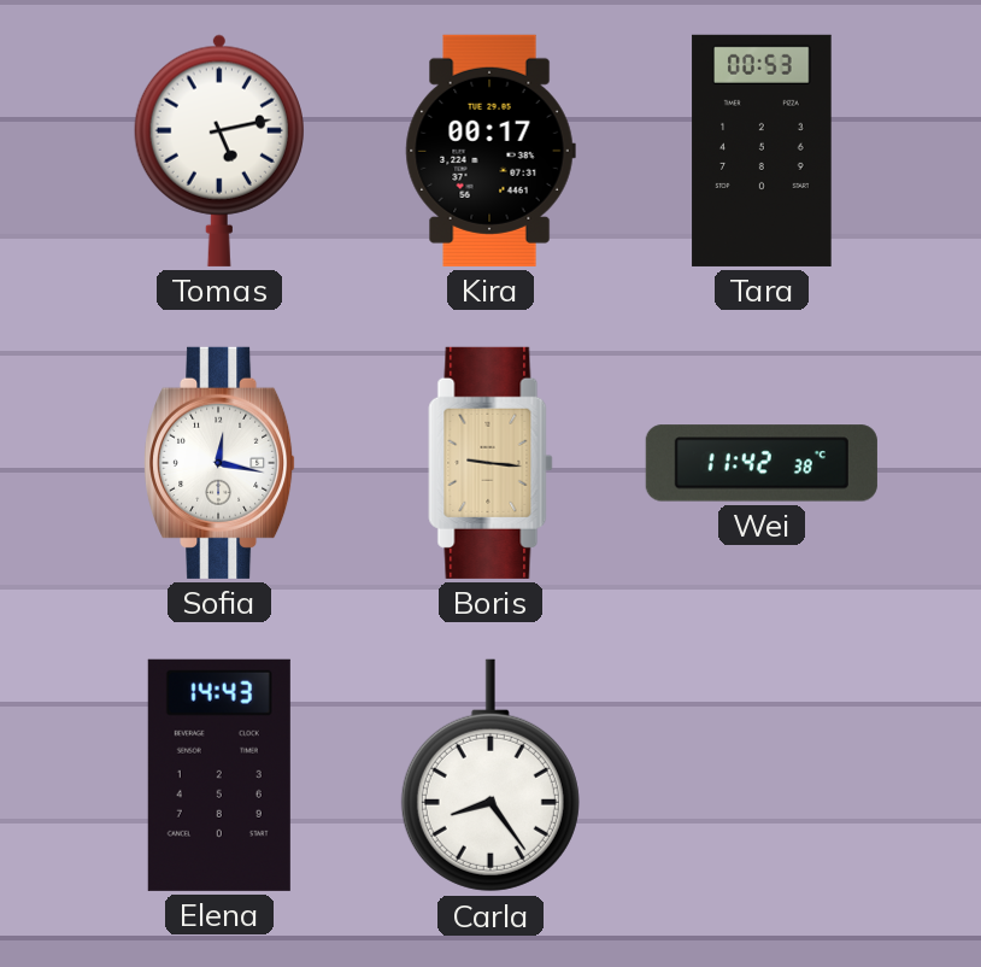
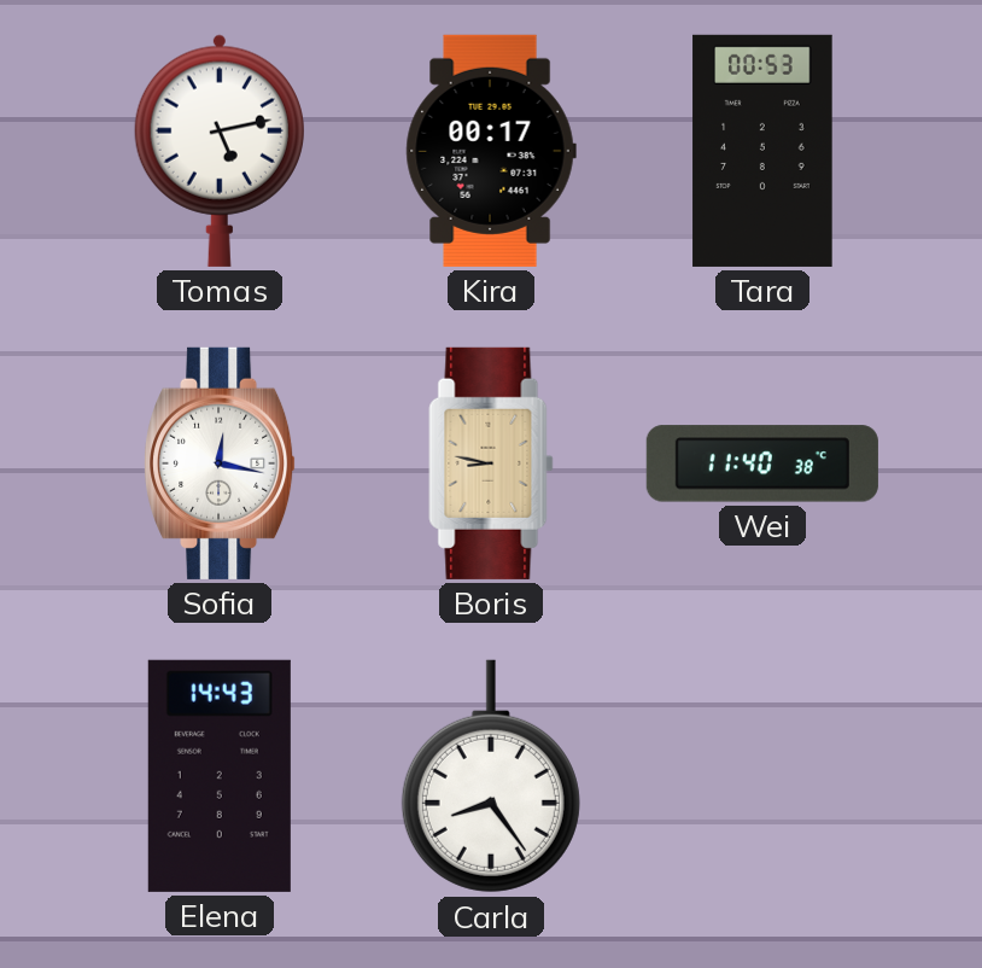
Boris: 9:16 -> 8:47
Wei: 11:42 -> 11:40
